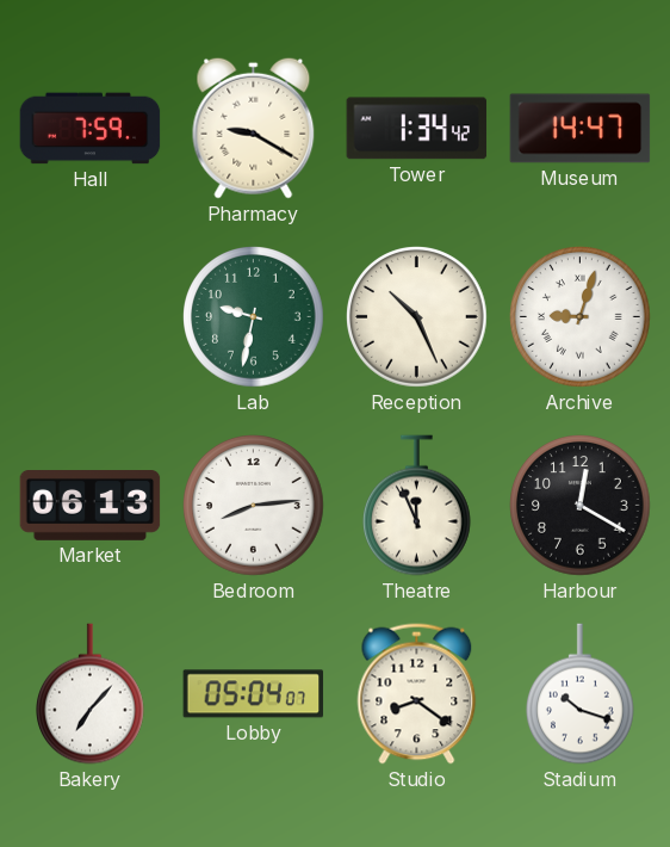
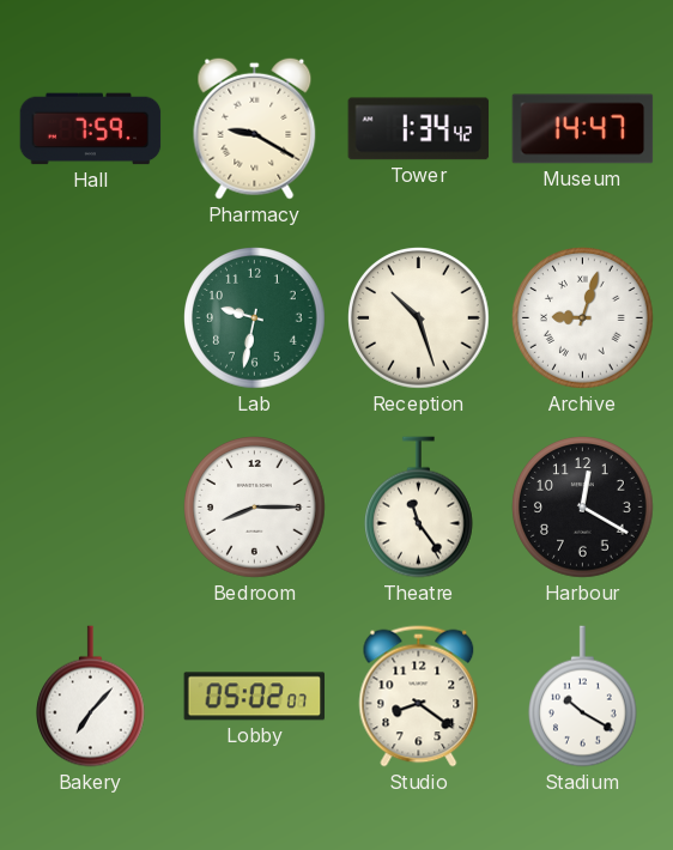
Reception: 10:26 -> 10:27
Market: 06:13 -> none
Bedroom: 8:14 -> 8:15
Theatre: 11:56 -> 11:24
Lobby: 05:04 -> 05:02
Stadium: 10:18 -> 10:20
